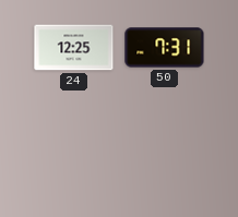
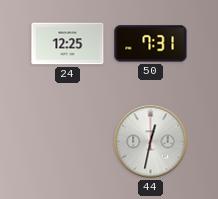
44: none -> 12:32
